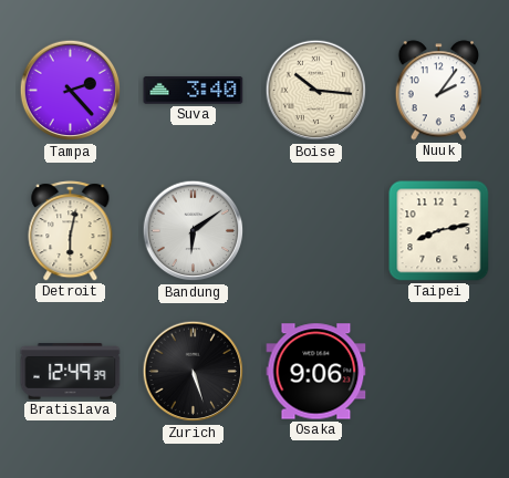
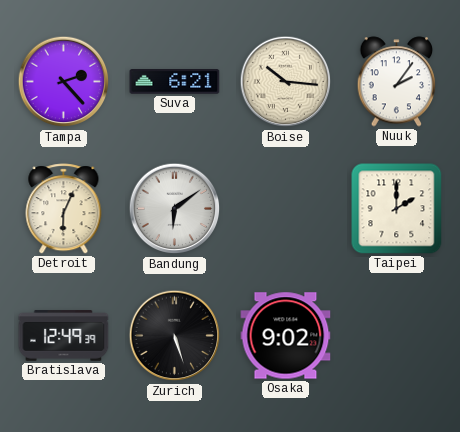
Suva: 3:40 -> 6:21
Detroit: 6:02 -> 6:04
Taipei: 8:13 -> 2:00
Osaka: 9:06 -> 9:02
